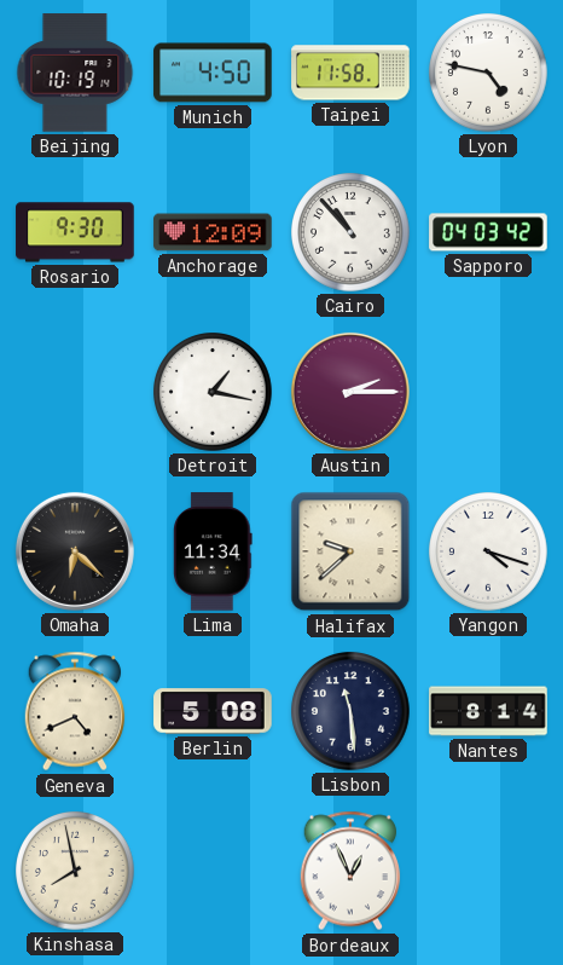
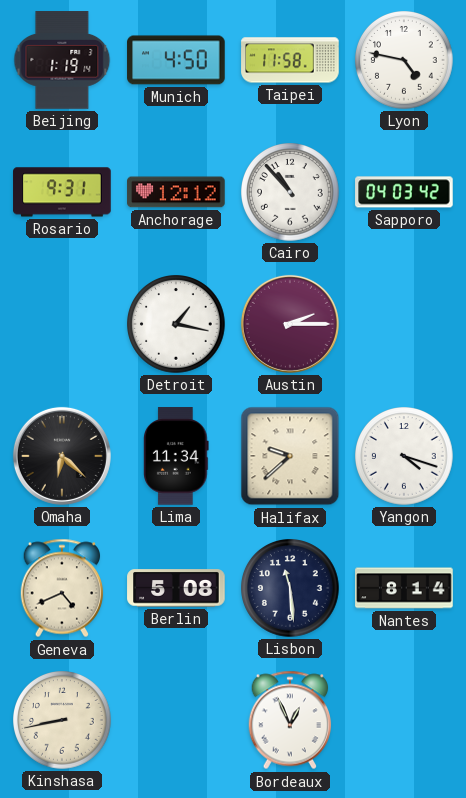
Beijing: 10:19 -> 1:19
Rosario: 9:30 -> 9:31
Anchorage: 12:09 -> 12:12
Kinshasa: 7:58 -> 8:43
